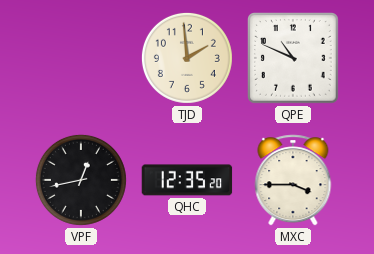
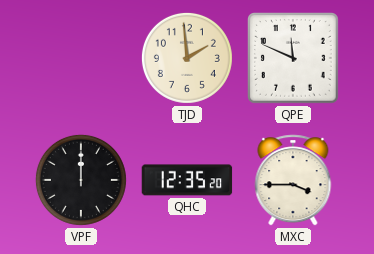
QPE: 10:49 -> 11:49
VPF: 12:43 -> 12:00
